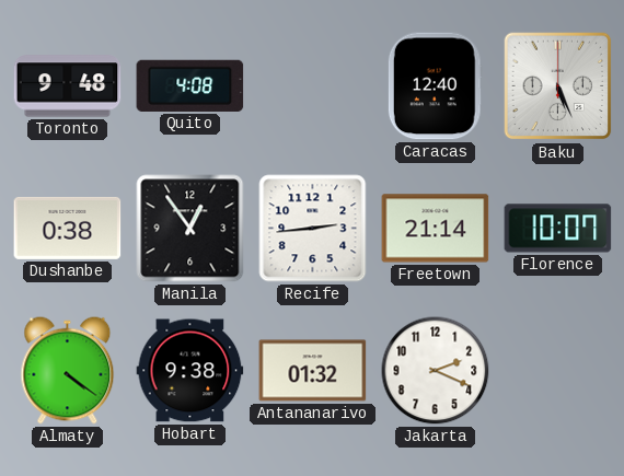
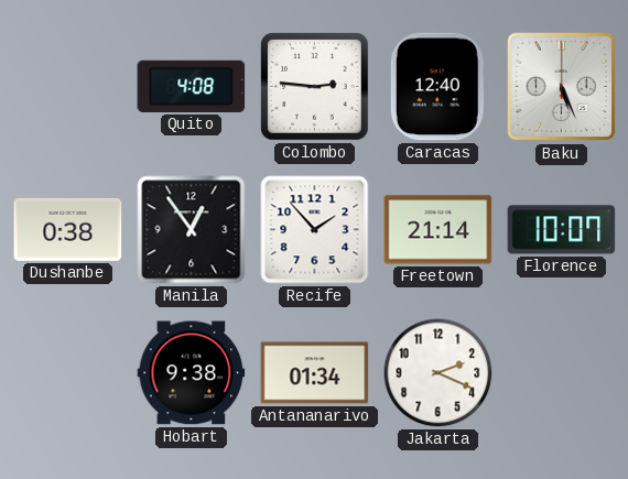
Toronto: 9:48 -> none
Colombo: none -> 2:46
Recife: 2:44 -> 1:53
Almaty: 4:21 -> none
Antananarivo: 01:32 -> 01:34
